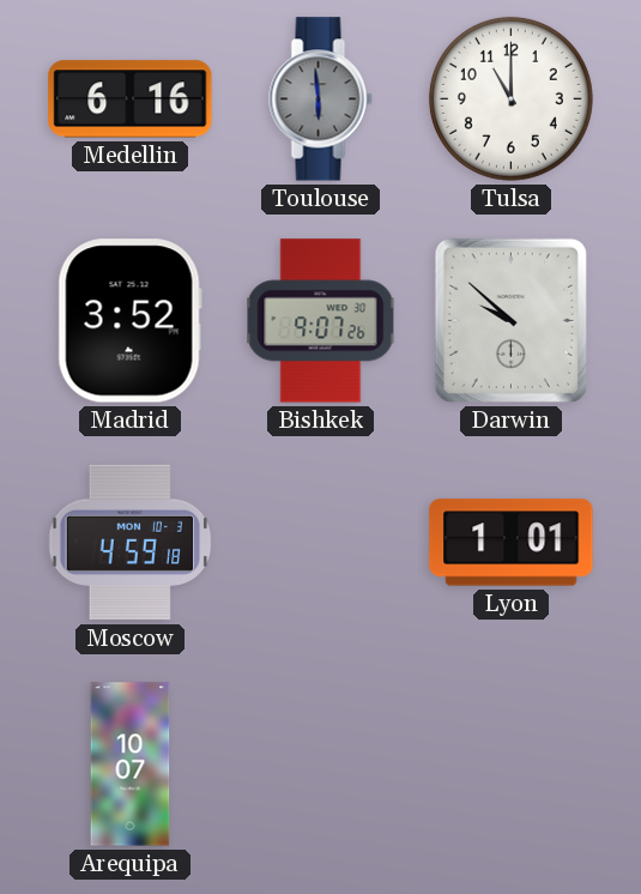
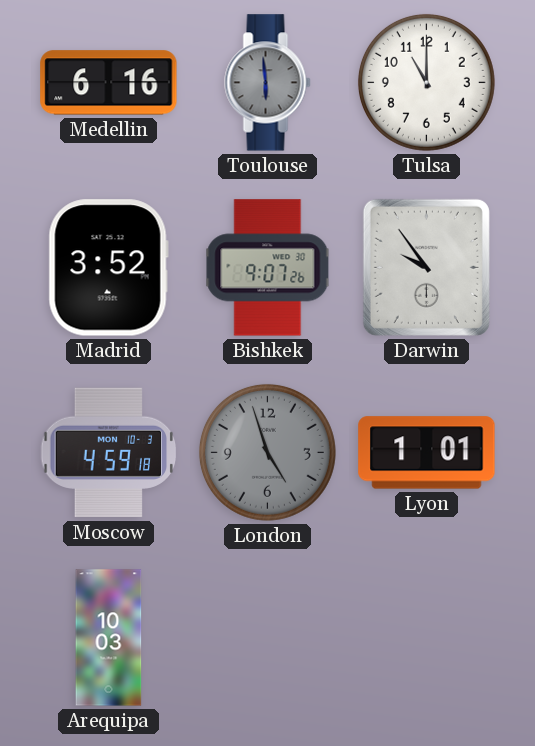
Darwin: 9:52 -> 9:54
London: none -> 4:57
Arequipa: 10:07 -> 10:03
